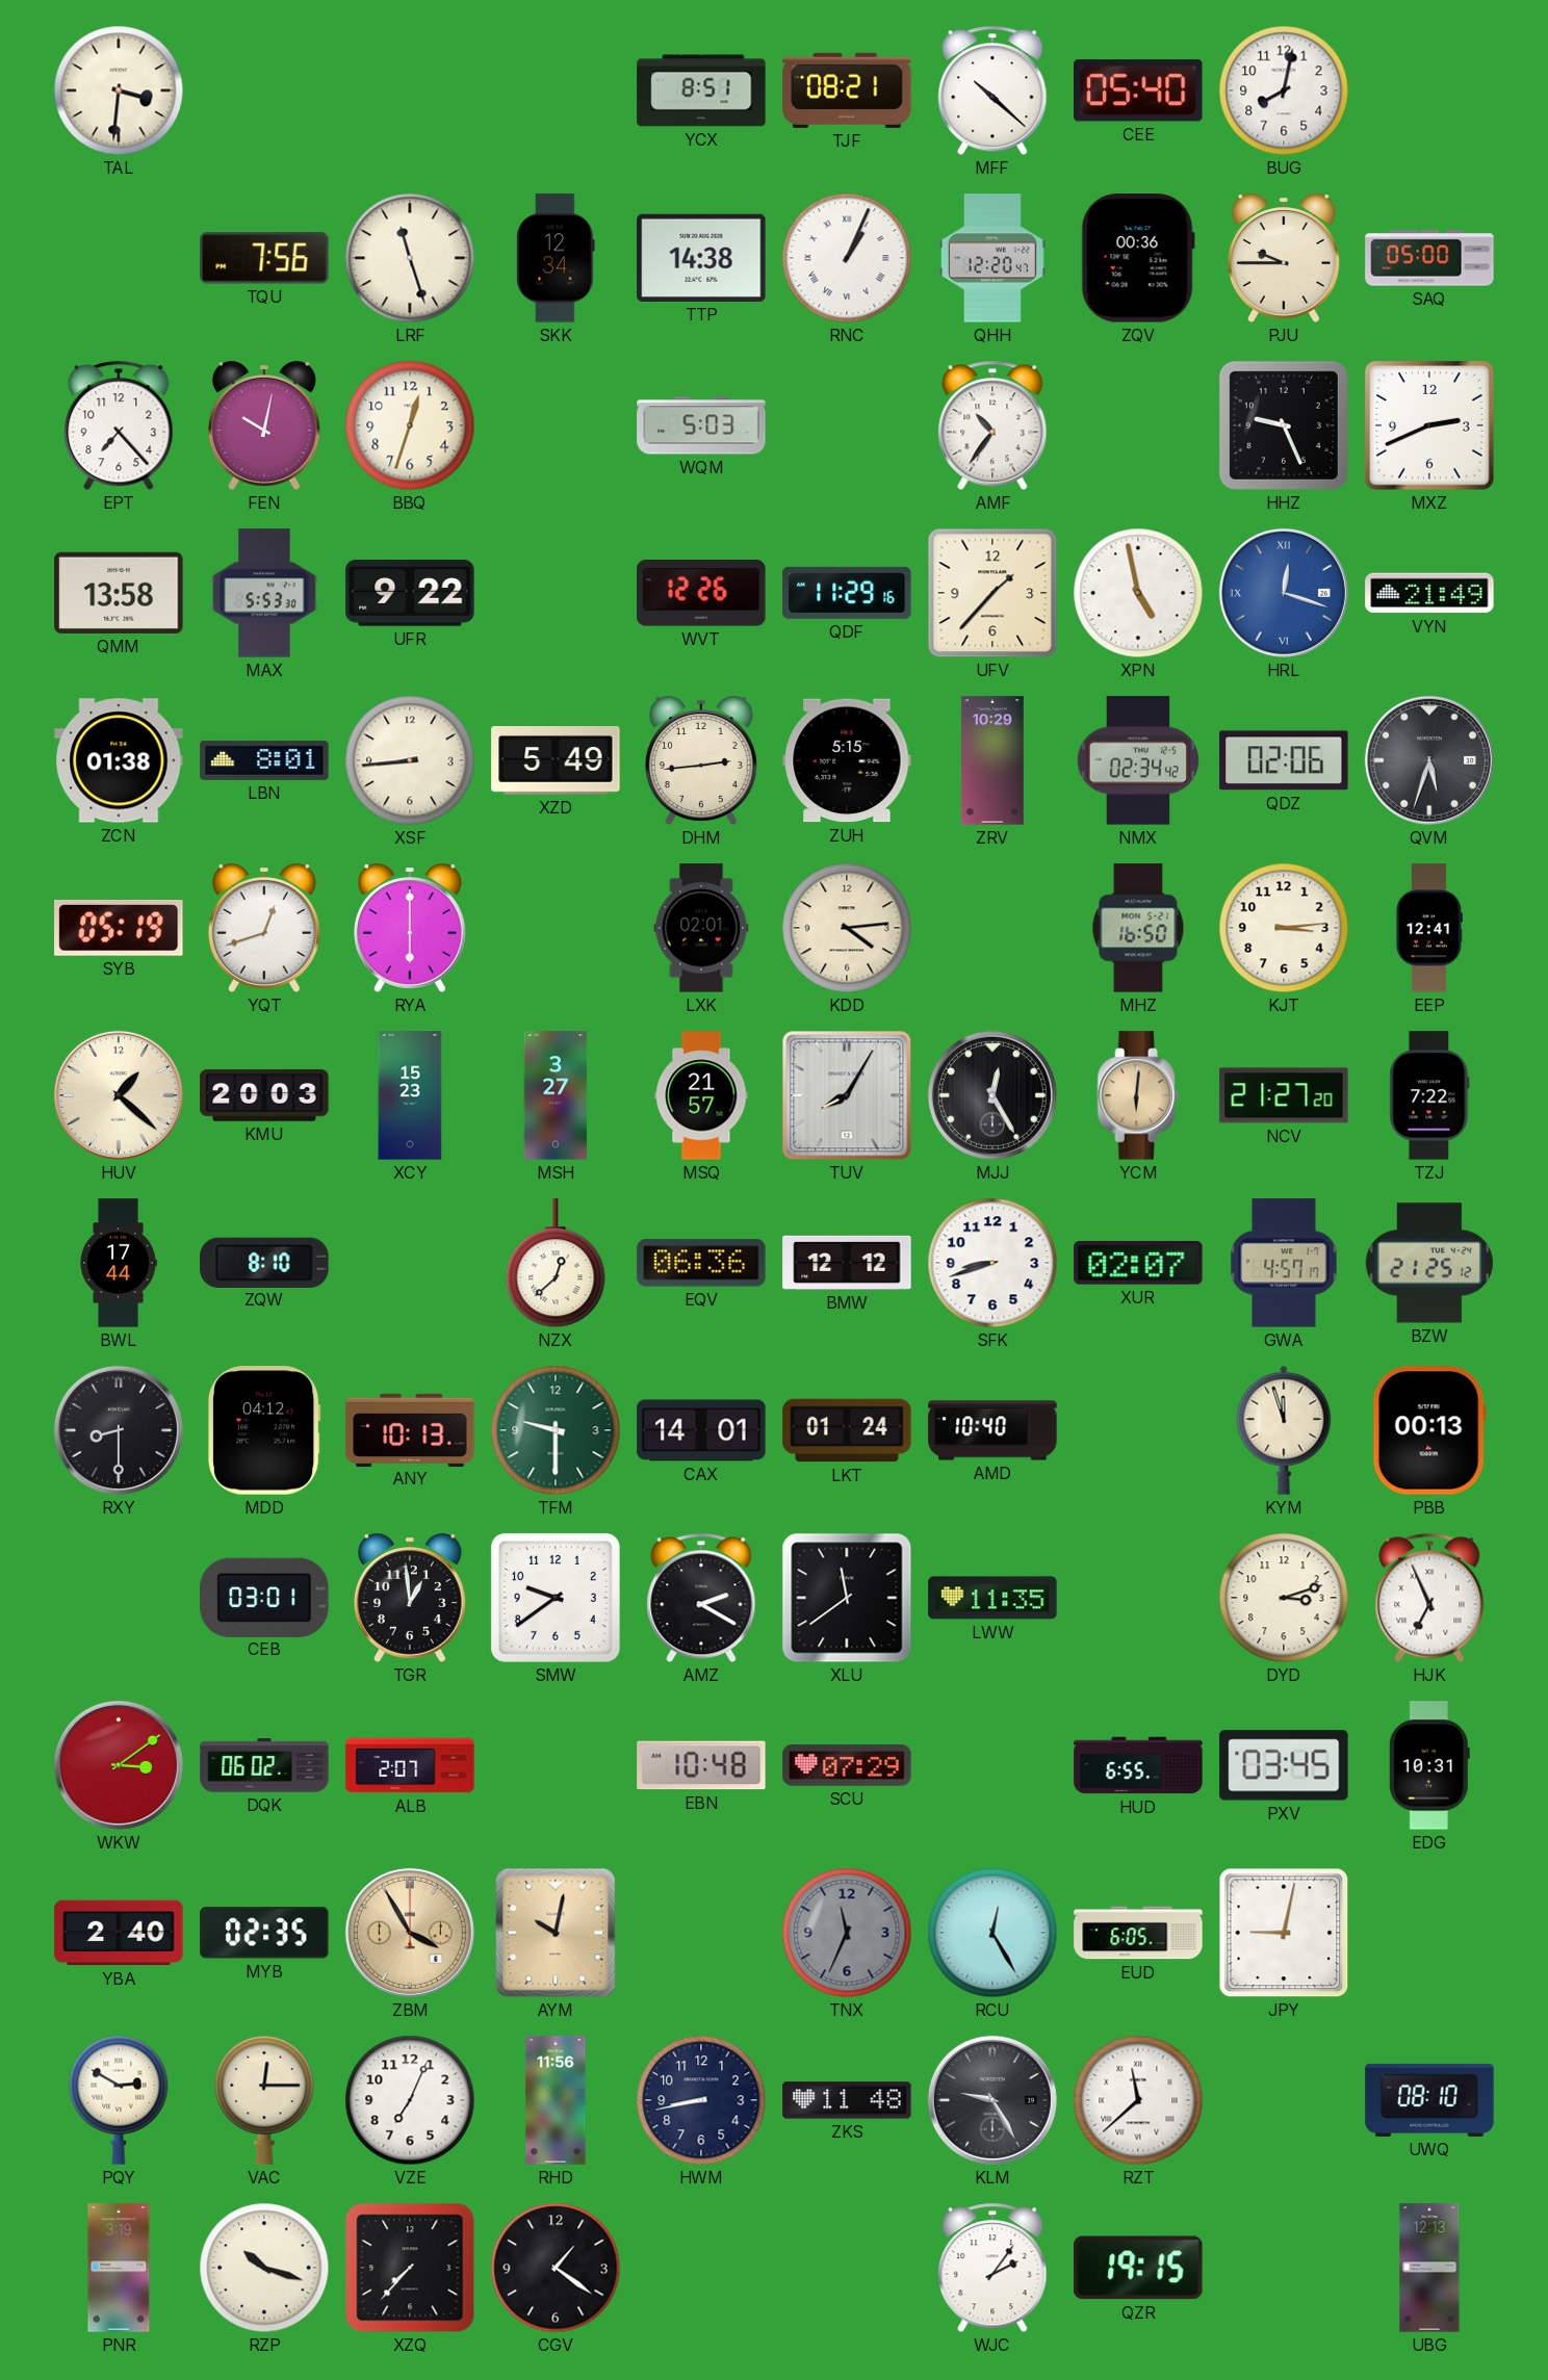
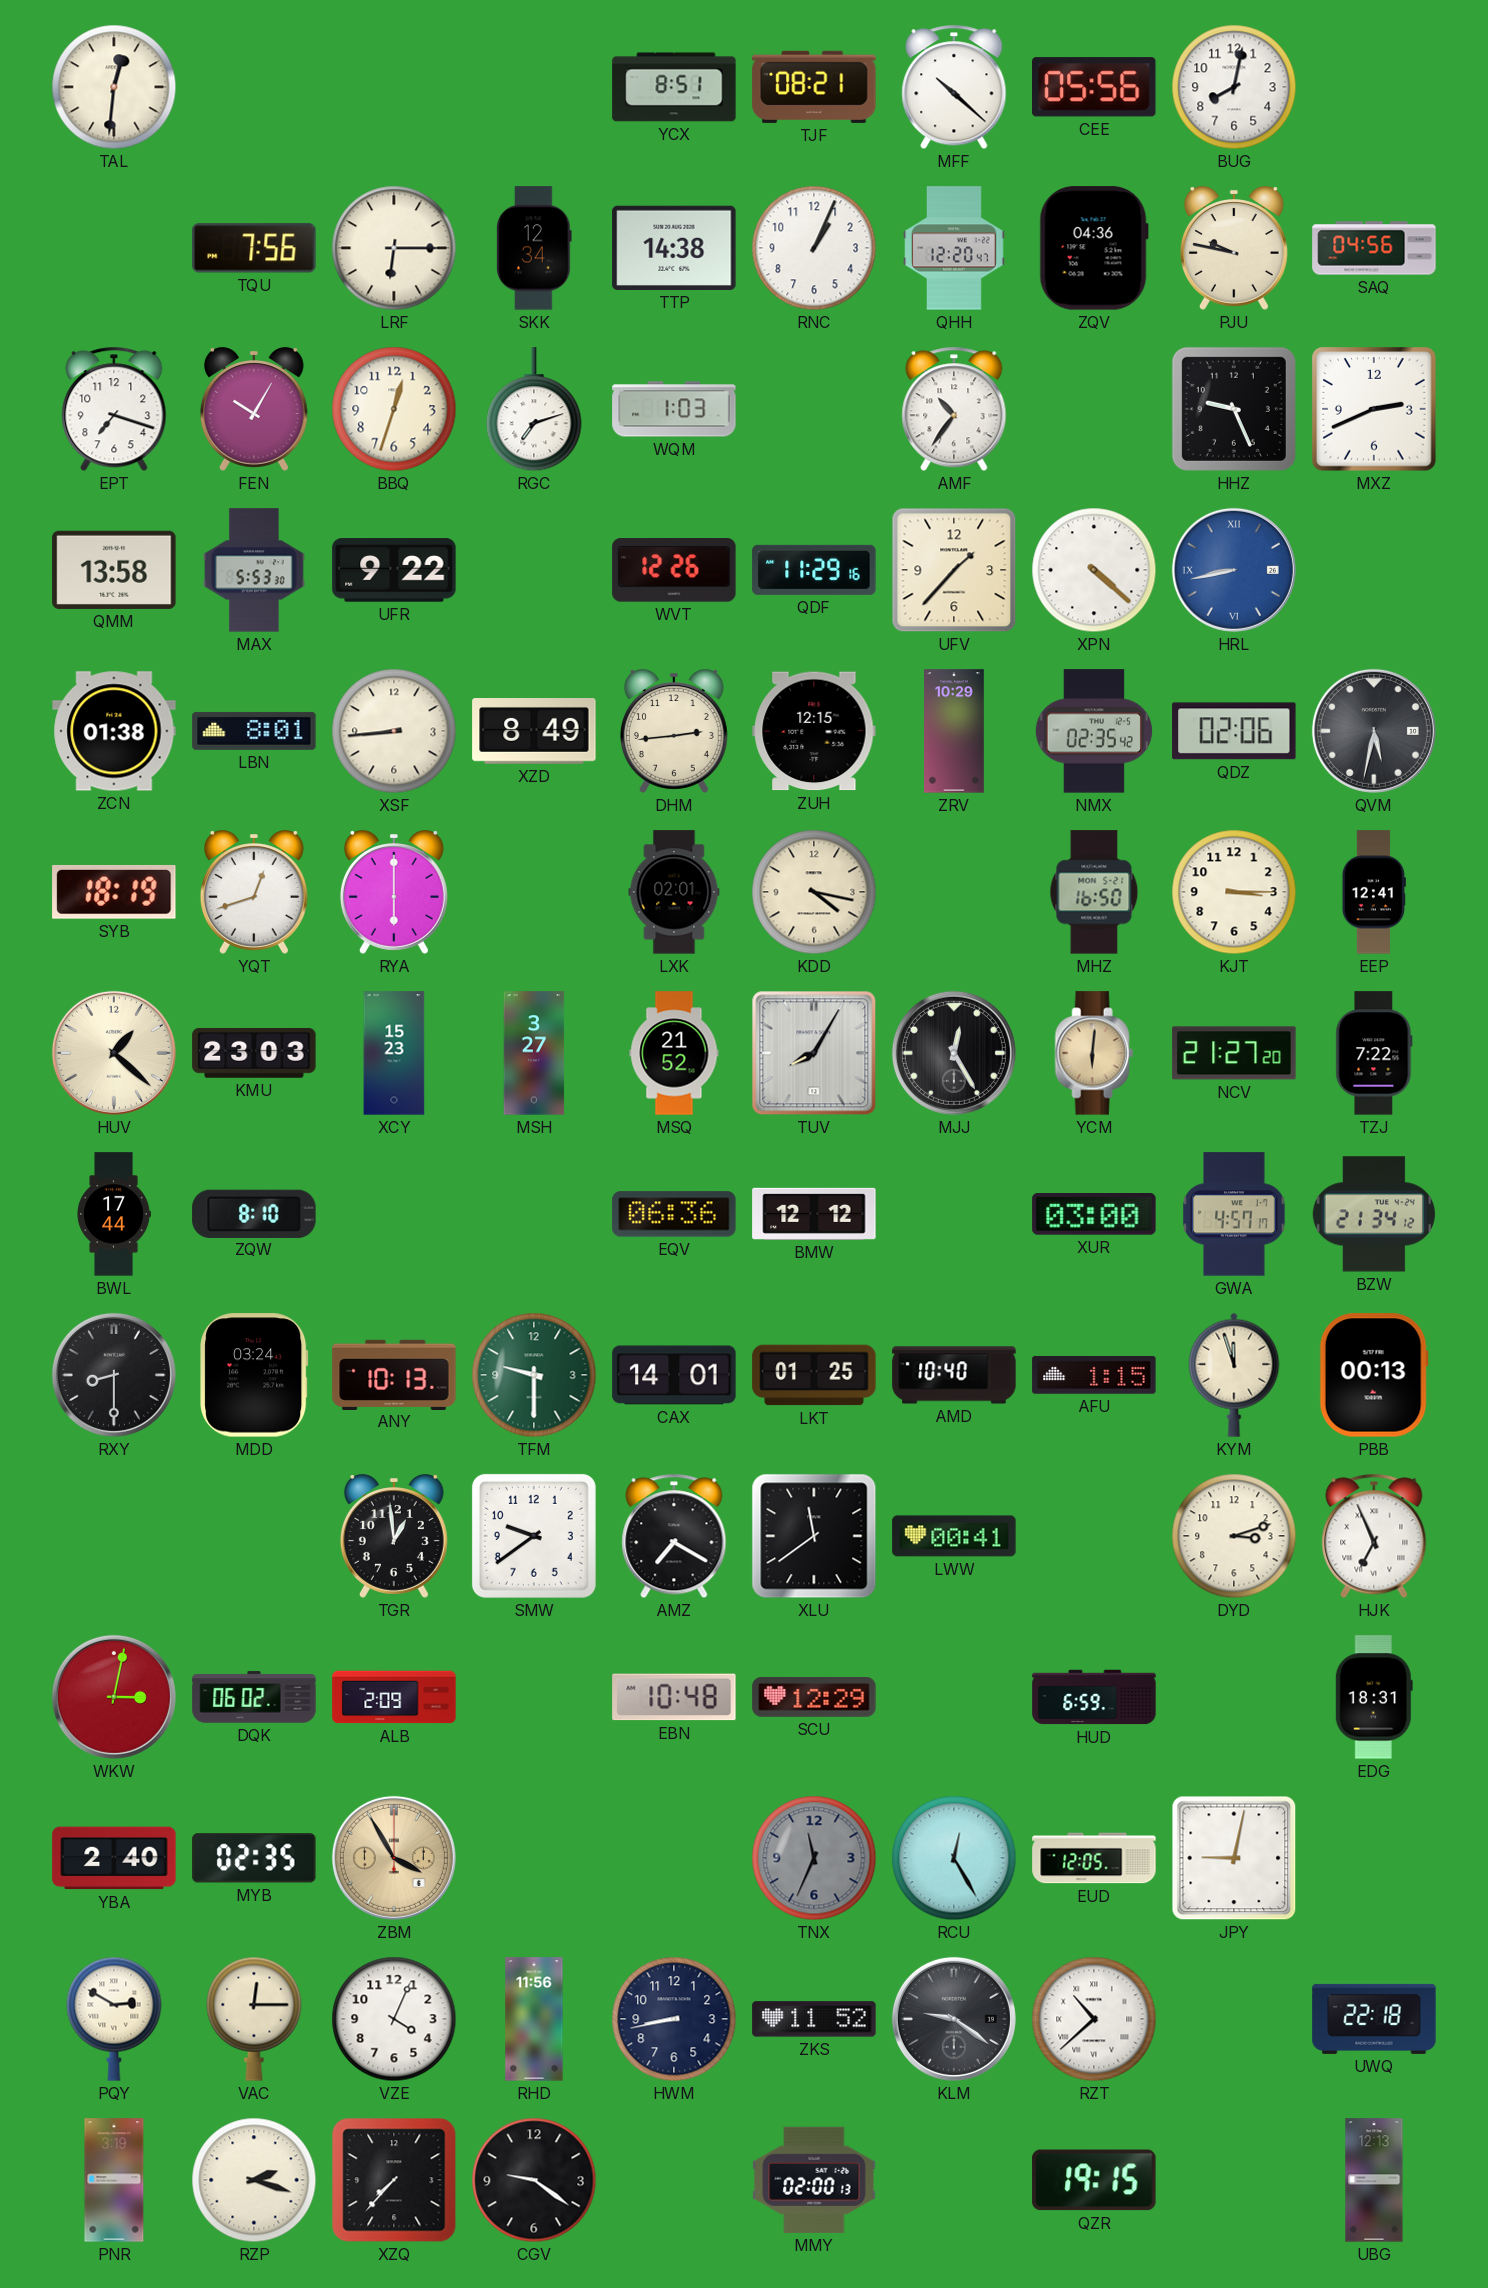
TAL: 3:31 -> 12:31
CEE: 05:40 -> 05:56
LRF: 11:27 -> 6:15
RNC numerals: Roman -> Arabic
ZQV: 00:36 -> 04:36
PJU: 9:45 -> 9:47
SAQ: 05:00 -> 04:56
EPT: 7:23 -> 7:18
FEN: 10:02 -> 10:05
RGC: none -> 7:12
WQM: 5:03 -> 1:03
XPN: 4:58 -> 4:22
HRL: 12:18 -> 8:43
VYN: 21:49 -> none
XZD: 5:49 -> 8:49
ZUH: 5:15 -> 12:15
NMX: 02:34 -> 02:35
QVM: 5:33 -> 5:32
SYB: 05:19 -> 18:19
KDD: 4:14 -> 4:17
KJT: 3:14 -> 3:15
KMU: 20:03 -> 23:03
MSQ: 21:57 -> 21:52
NZX: 12:38 -> none
SFK: 8:42 -> none
XUR: 02:07 -> 03:00
BZW: 21:25 -> 21:34
MDD: 04:12 -> 03:24
LKT: 01:24 -> 01:25
AFU: none -> 1:15
CEB: 03:01 -> none
AMZ: 2:20 -> 7:20
LWW: 11:35 -> 00:41
WKW: 3:09 -> 3:02
ALB: 2:07 -> 2:09
SCU: 07:29 -> 12:29
HUD: 6:55 -> 6:59
PXV: 03:45 -> none
EDG: 10:31 -> 18:31
AYM: 10:02 -> none
EUD: 6:05 -> 12:05
VZE: 7:04 -> 4:04
ZKS: 11:48 -> 11:52
KLM: 9:25 -> 9:21
RZT: 11:38 -> 10:38
UWQ: 08:10 -> 22:18
RZP: 10:18 -> 2:18
CGV: 1:21 -> 9:21
MMY: none -> 02:00
WJC: 2:06 -> none
